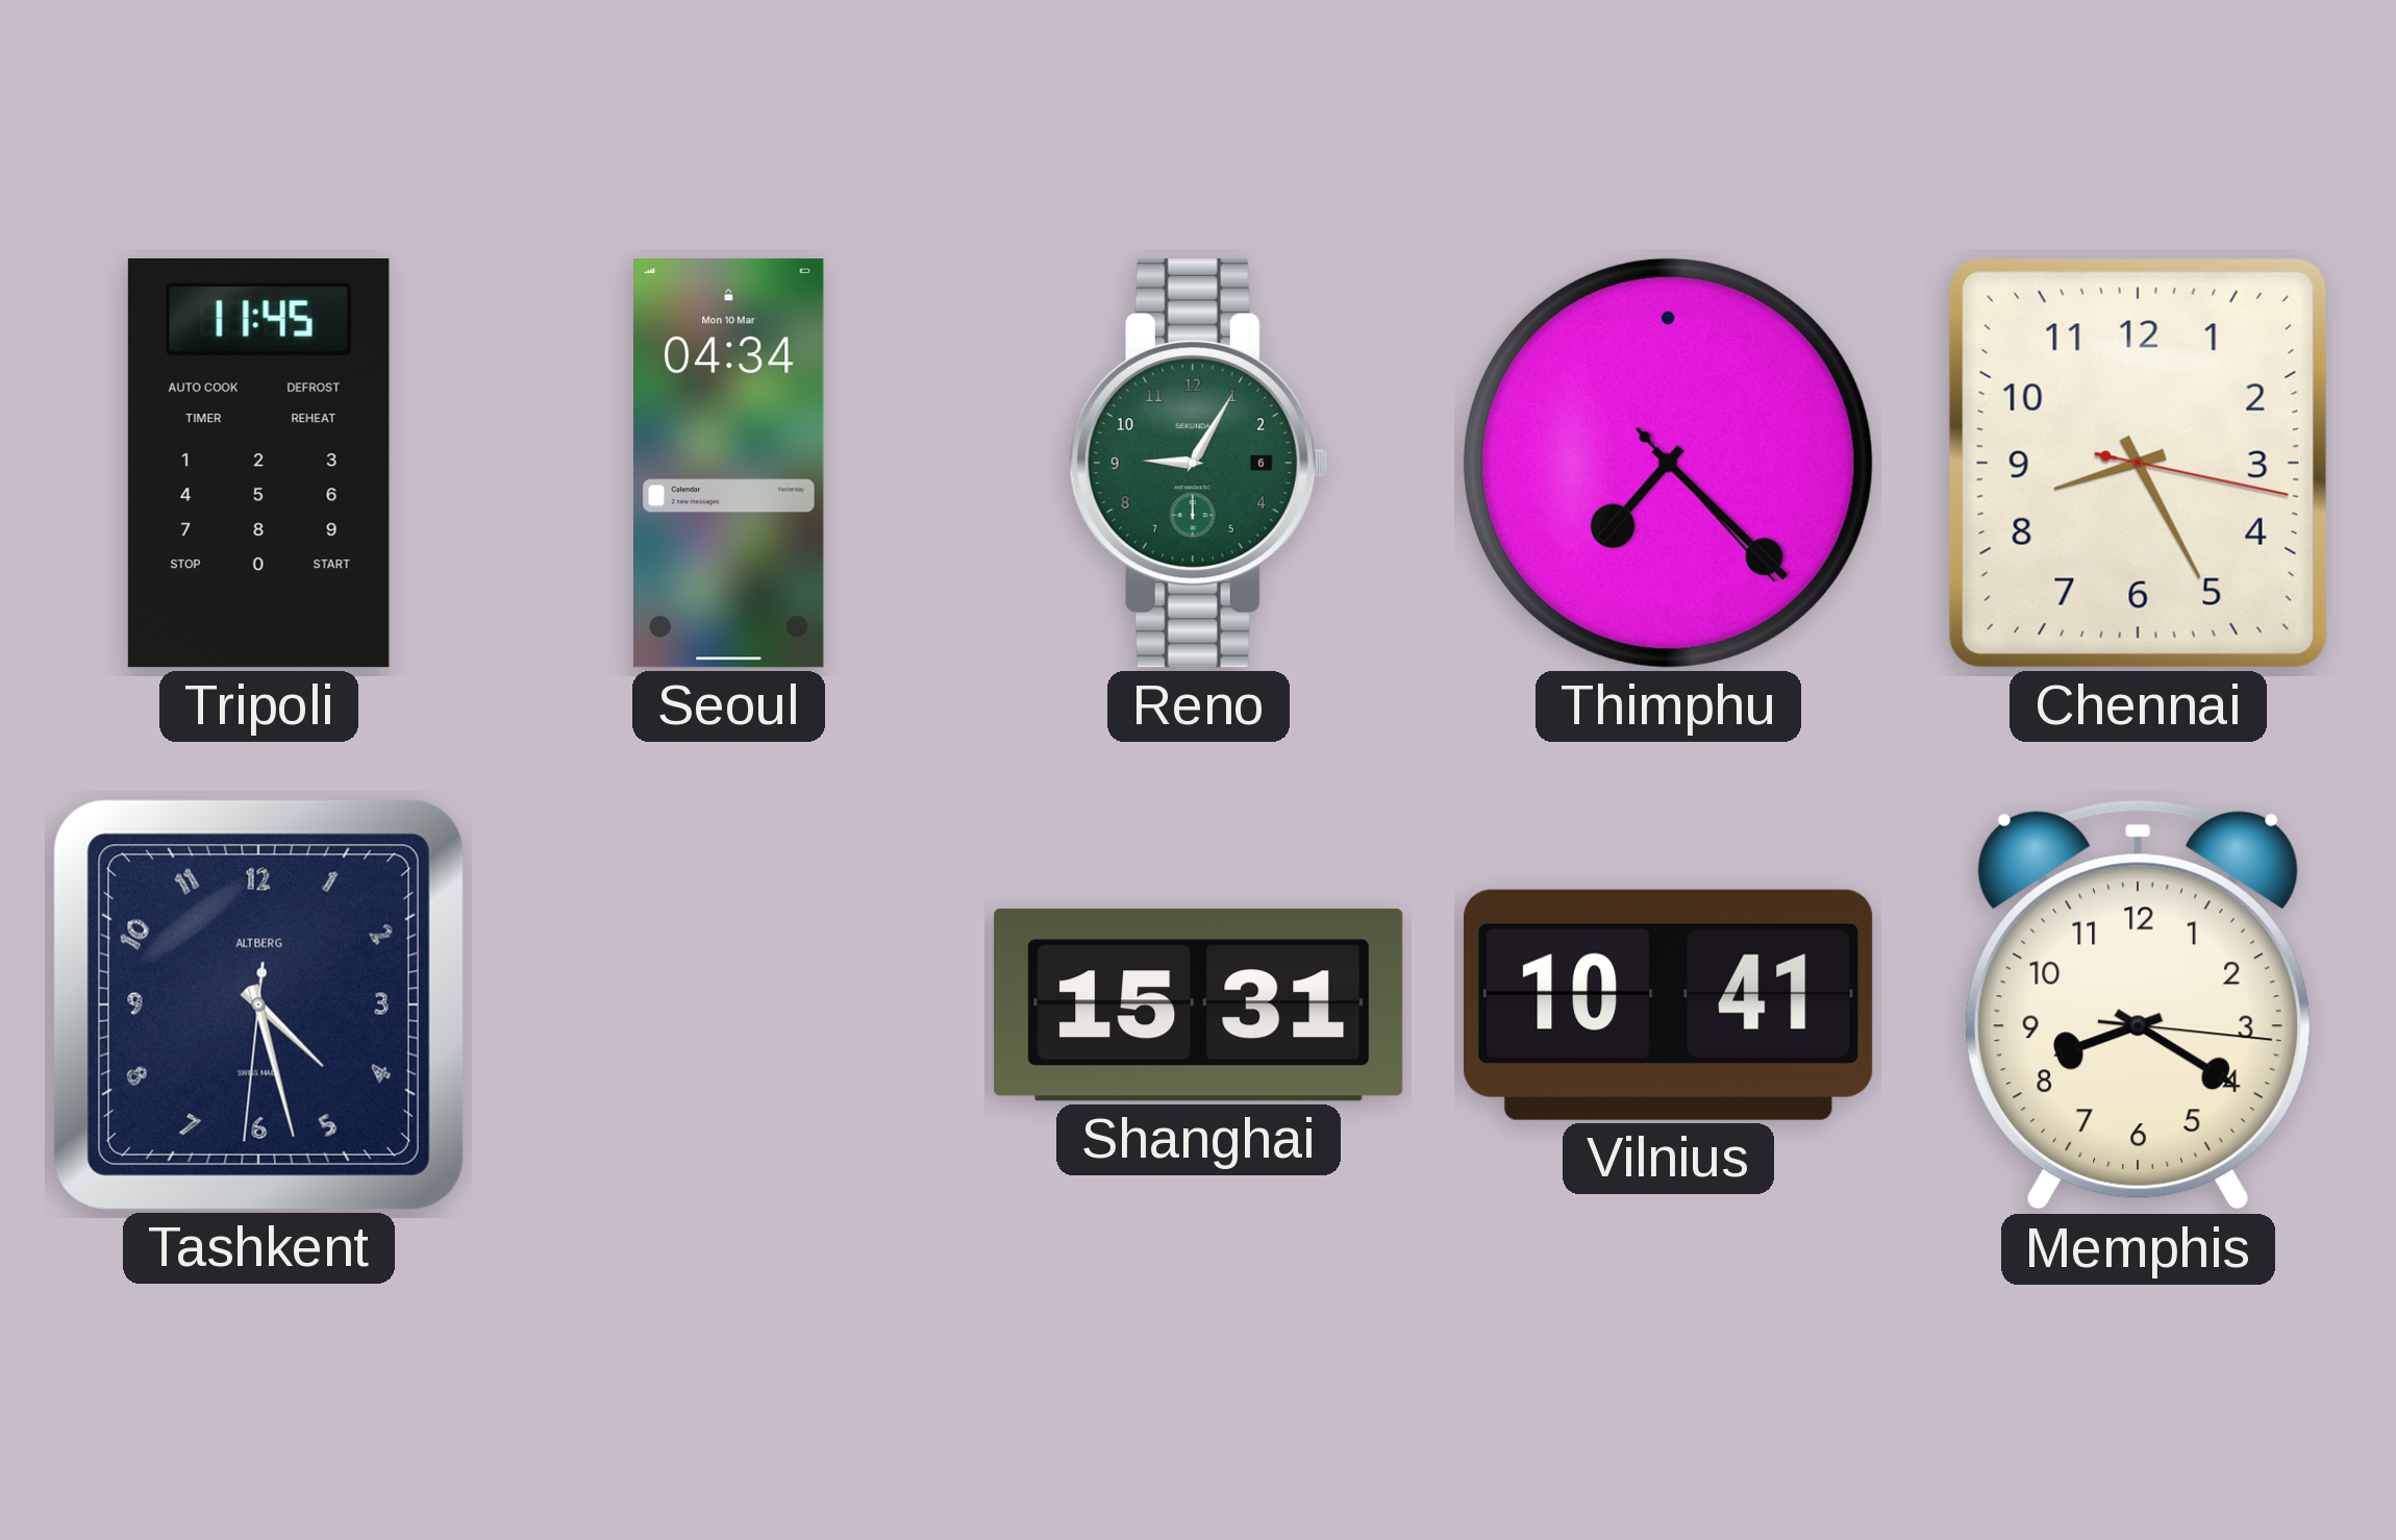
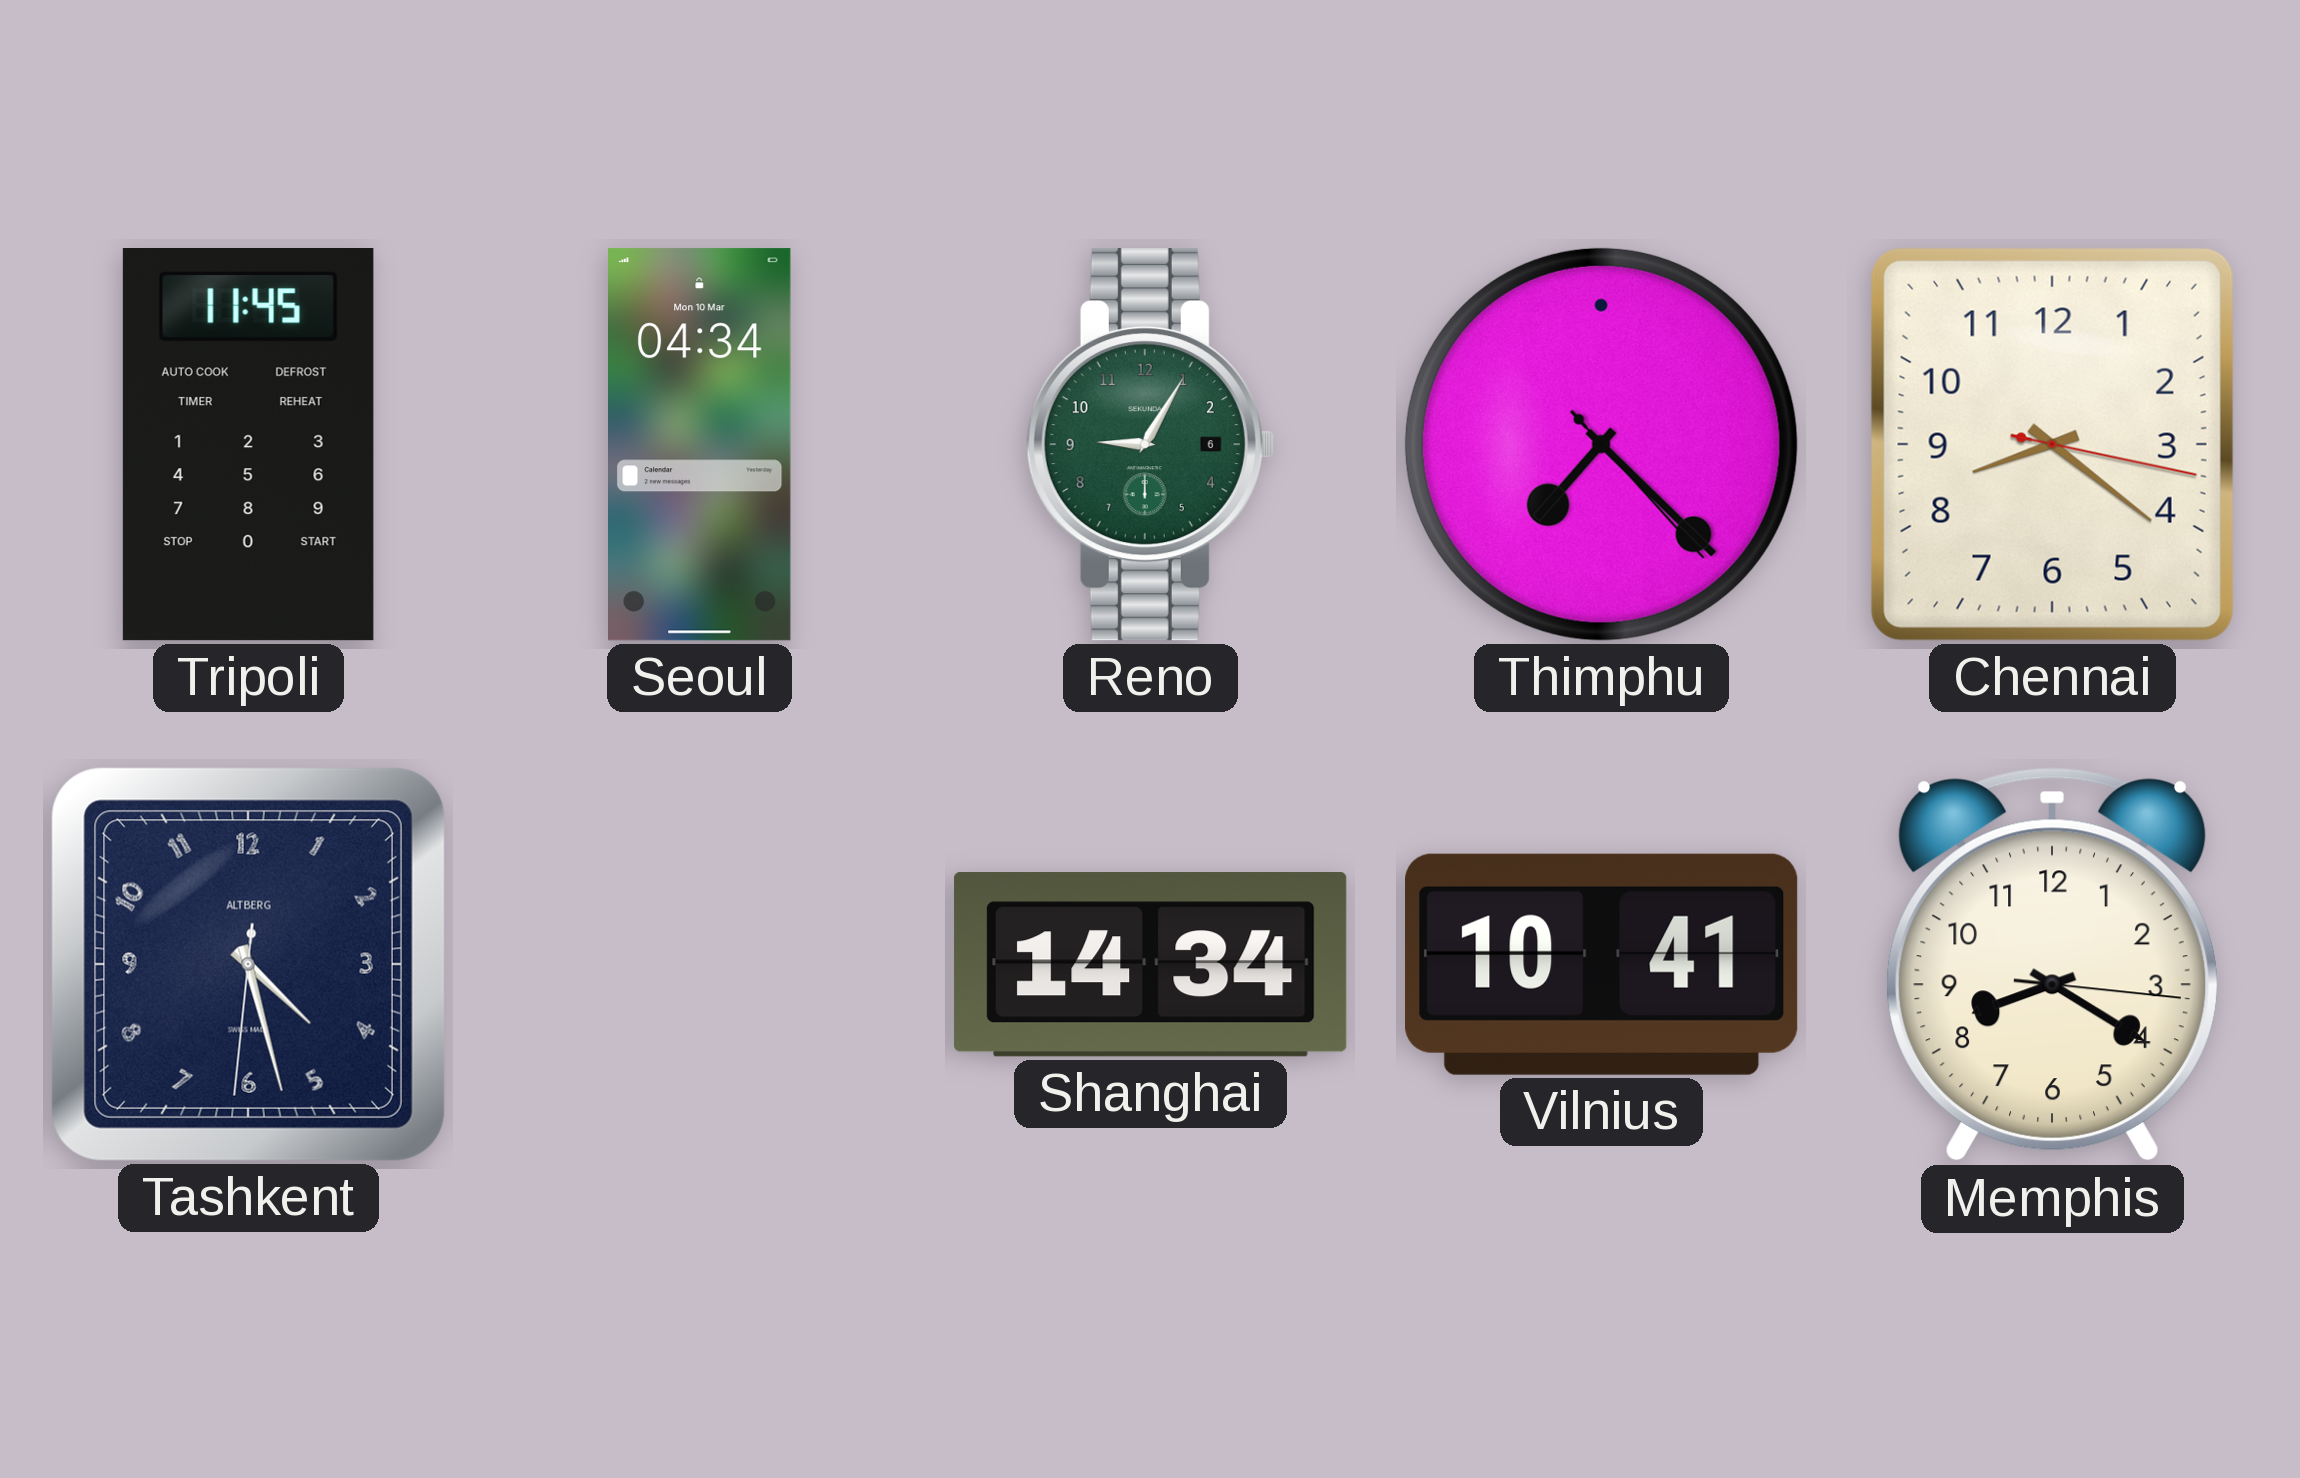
Chennai: 8:25 -> 8:21
Shanghai: 15:31 -> 14:34
